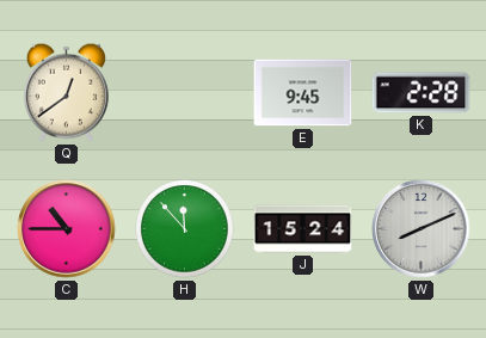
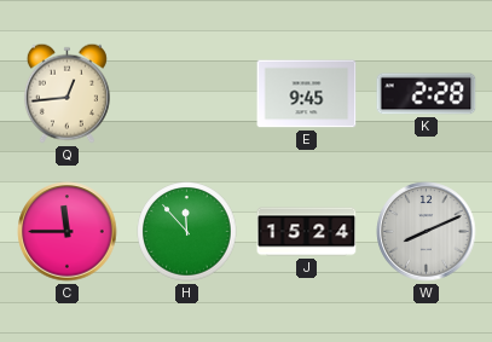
Q: 12:39 -> 12:44
C: 10:45 -> 11:45
